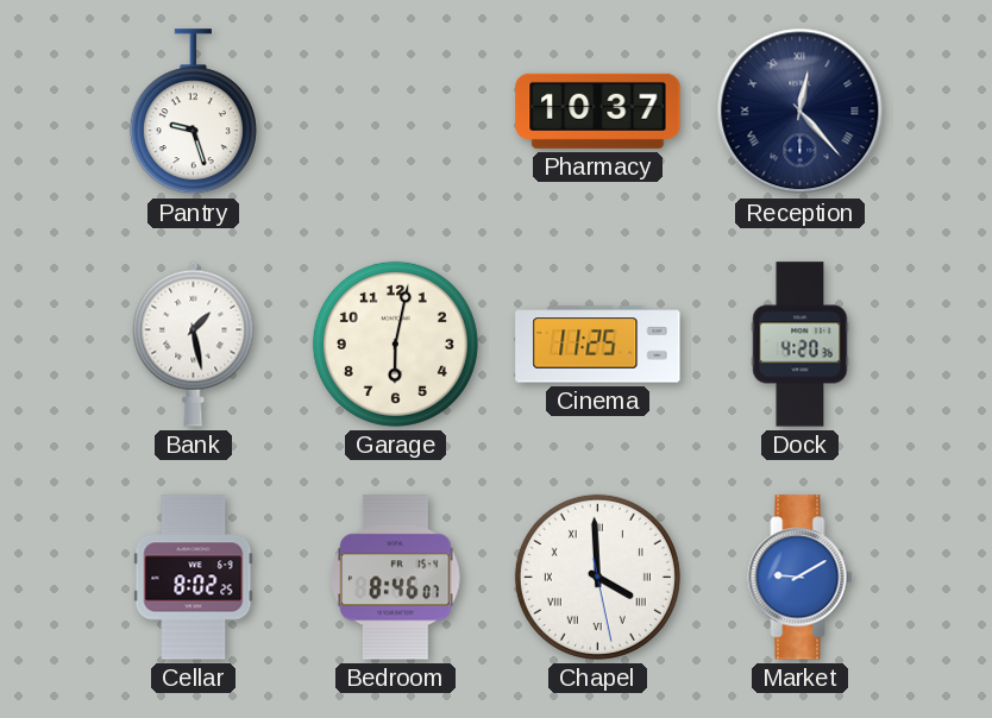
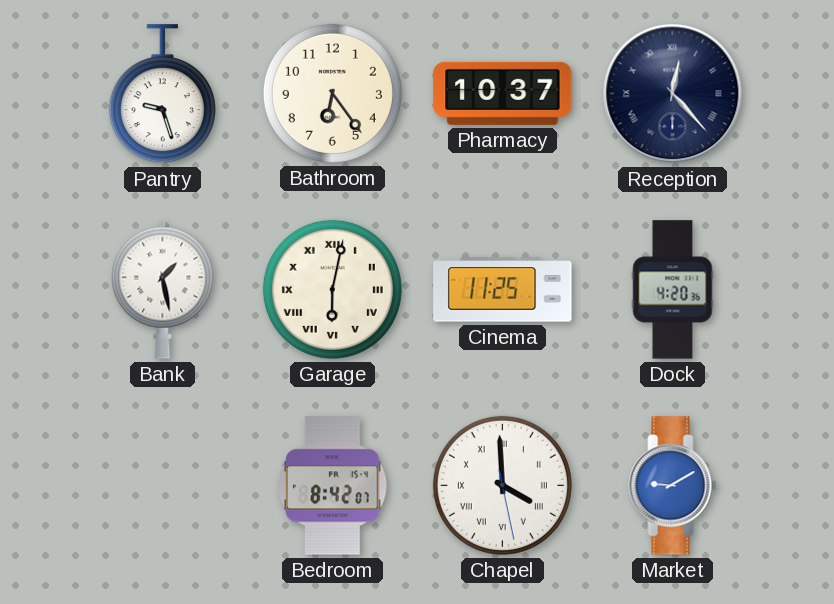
Bathroom: none -> 6:24
Garage numerals: Arabic -> Roman
Cellar: 8:02 -> none
Bedroom: 8:46 -> 8:42
